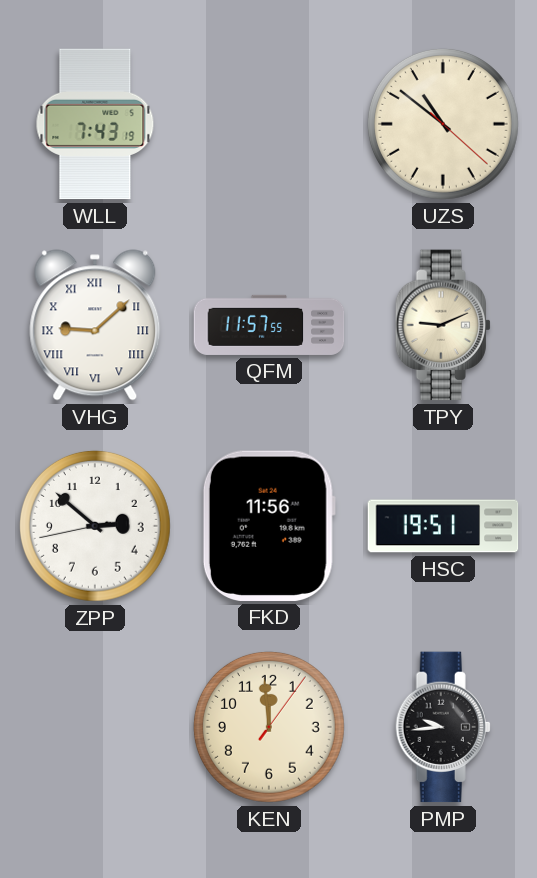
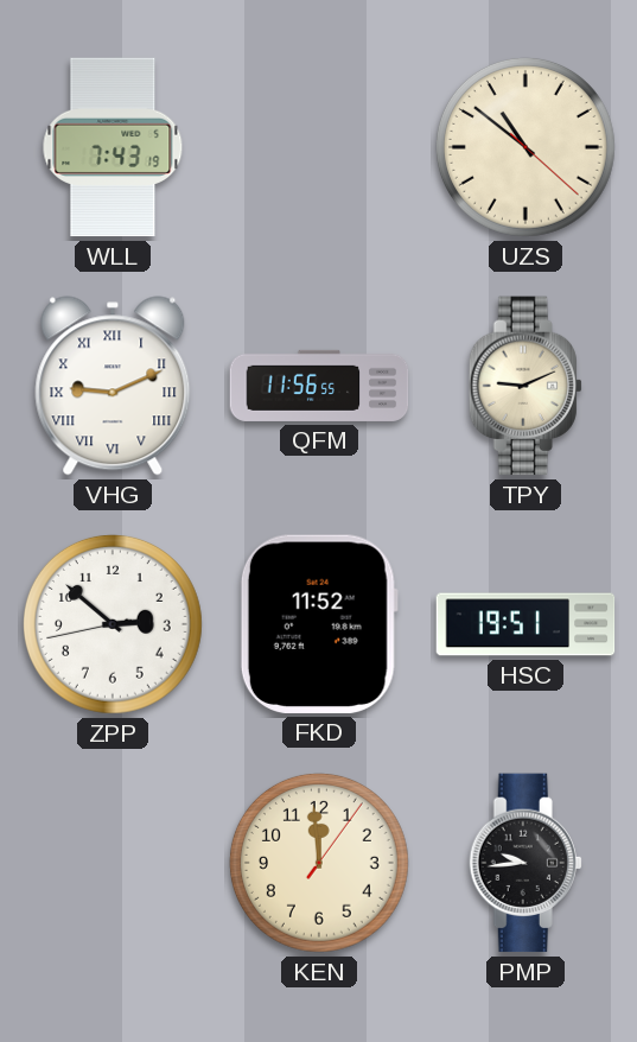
VHG: 9:08 -> 9:11
QFM: 11:57 -> 11:56
FKD: 11:56 -> 11:52
